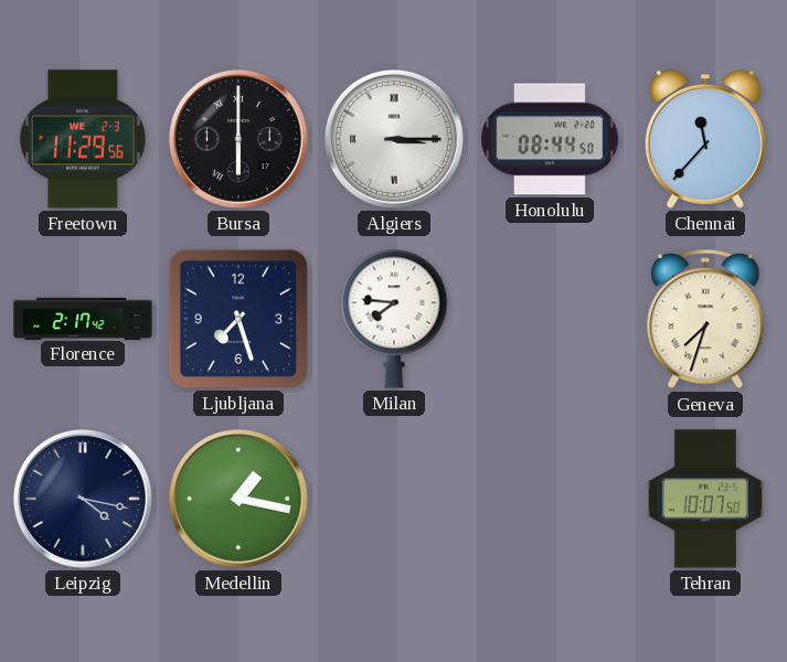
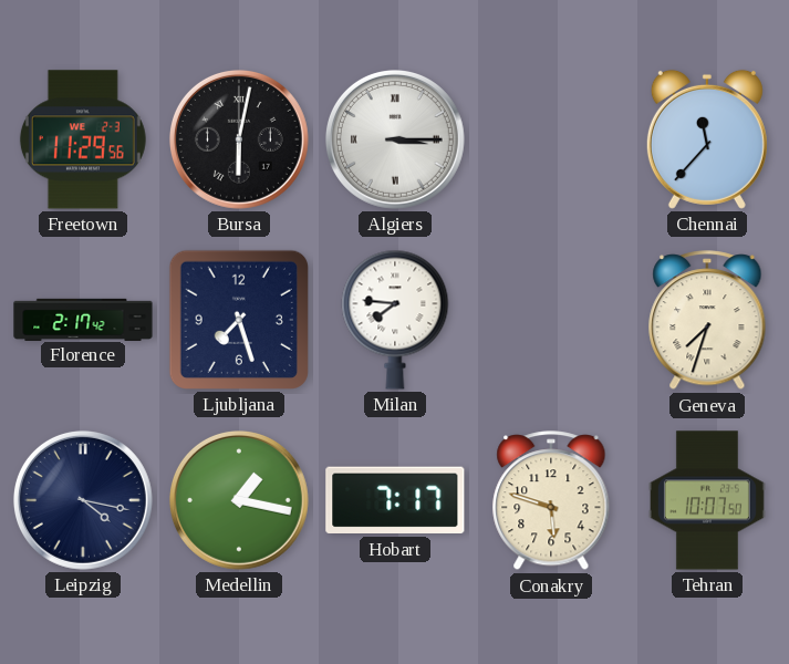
Bursa: 6:00 -> 6:02
Honolulu: 08:44 -> none
Hobart: none -> 7:17
Conakry: none -> 5:48
